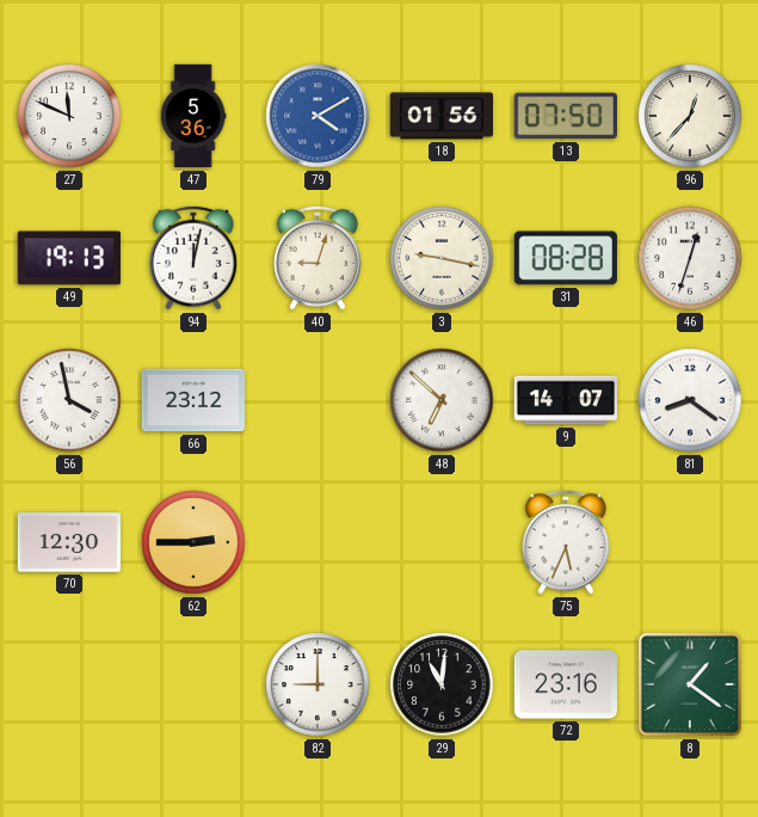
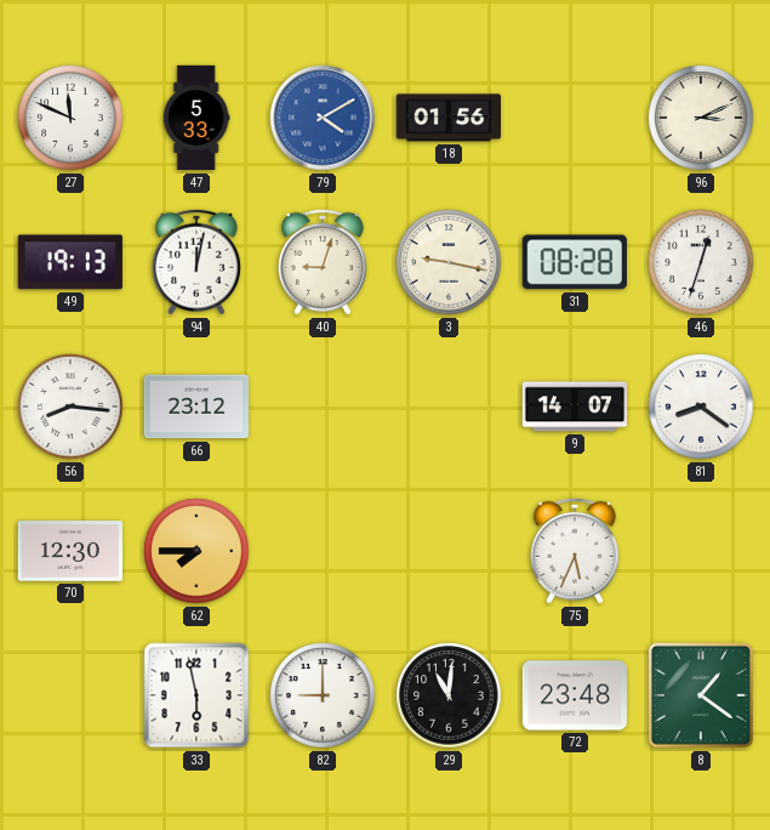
47: 5:36 -> 5:33
13: 07:50 -> none
96: 12:37 -> 3:11
56: 3:58 -> 8:16
48: 6:52 -> none
62: 2:45 -> 7:45
33: none -> 5:58
72: 23:16 -> 23:48
